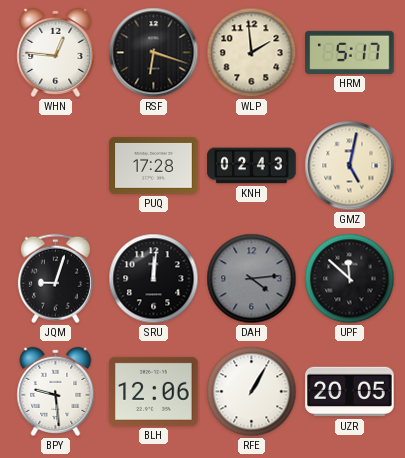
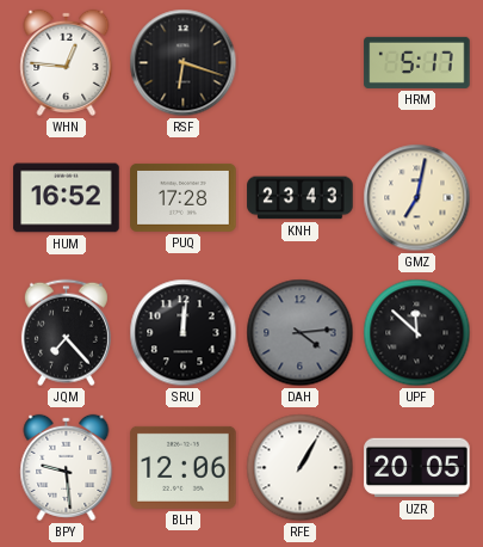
WLP: 1:59 -> none
HUM: none -> 16:52
KNH: 02:43 -> 23:43
GMZ: 5:02 -> 7:02
JQM: 9:03 -> 7:23
